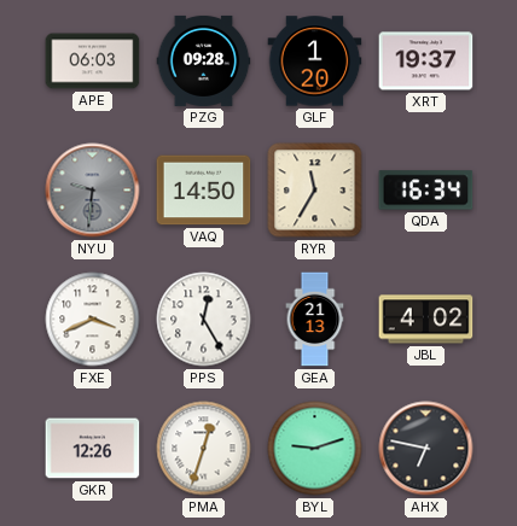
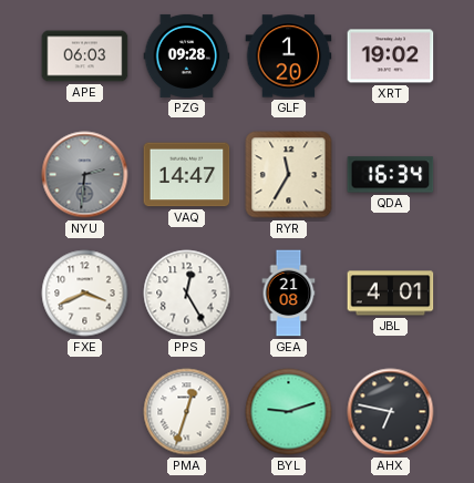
XRT: 19:37 -> 19:02
NYU: 9:31 -> 2:31
VAQ: 14:50 -> 14:47
GEA: 21:13 -> 21:08
JBL: 4:02 -> 4:01
GKR: 12:26 -> none
